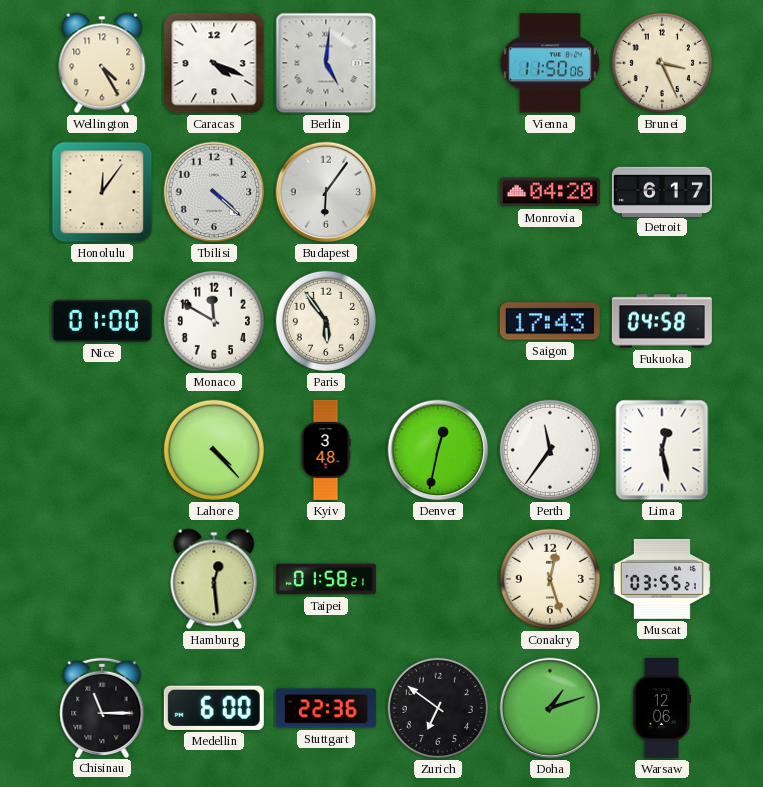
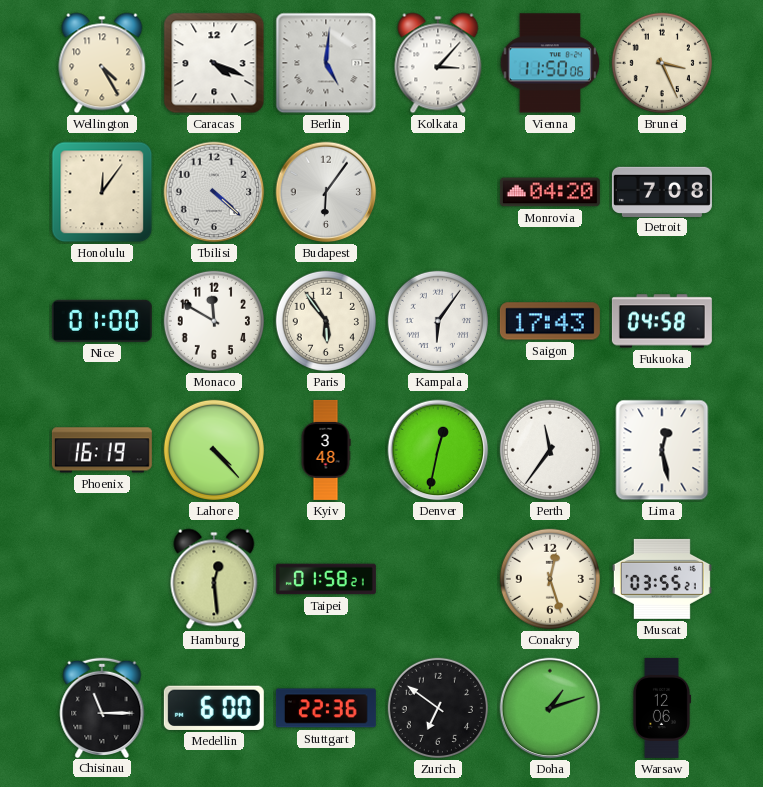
Kolkata: none -> 3:07
Detroit: 6:17 -> 7:08
Kampala: none -> 6:06
Phoenix: none -> 16:19
